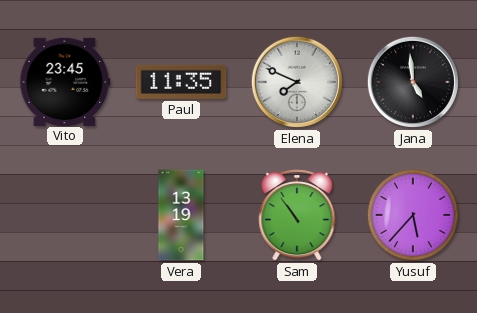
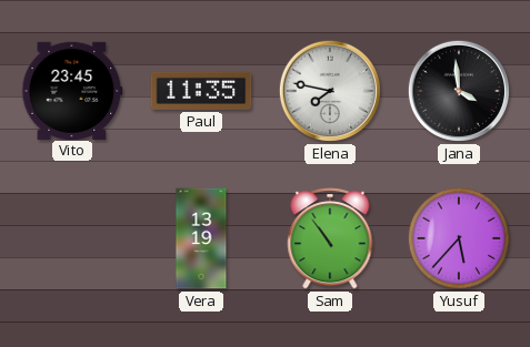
Elena: 7:49 -> 7:47
Jana: 4:59 -> 3:59
